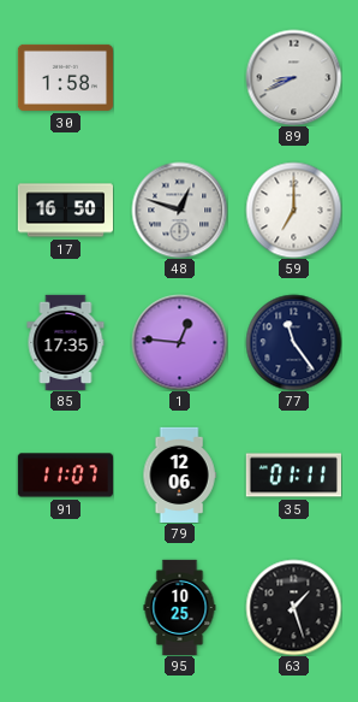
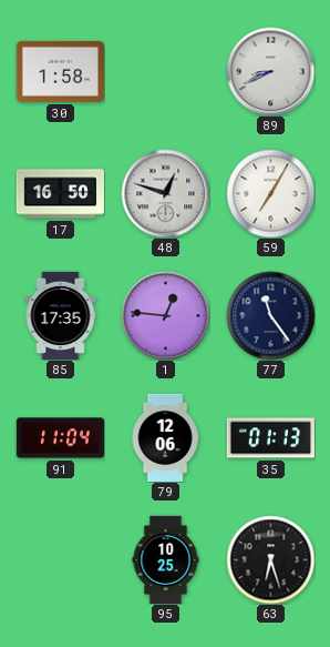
59: 7:00 -> 7:05
91: 11:07 -> 11:04
35: 01:11 -> 01:13
63: 1:27 -> 6:27
